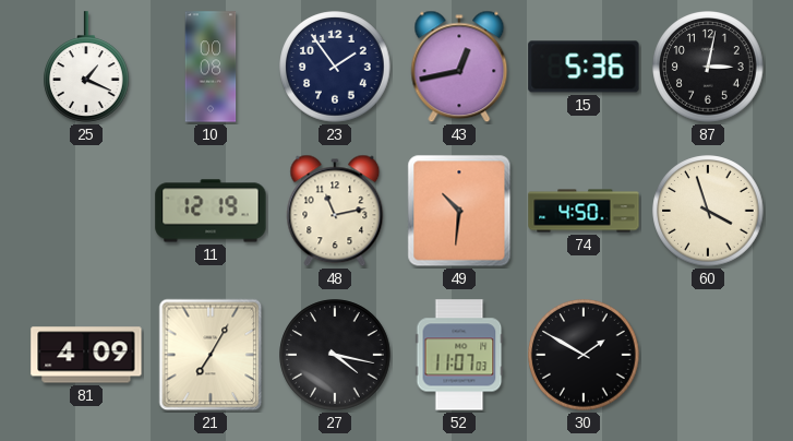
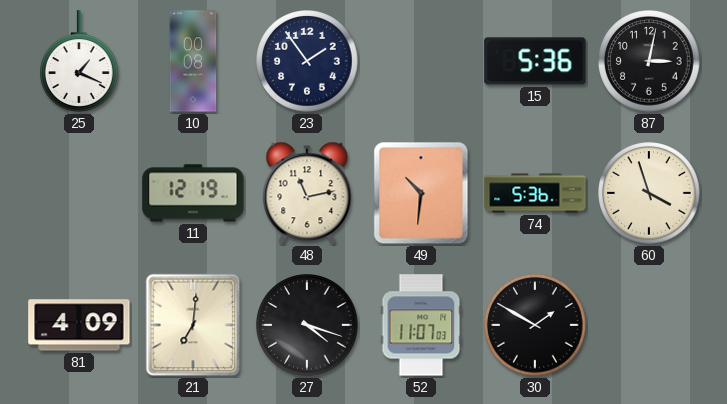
43: 12:43 -> none
74: 4:50 -> 5:36
21: 7:05 -> 7:01
27: 4:17 -> 4:18
